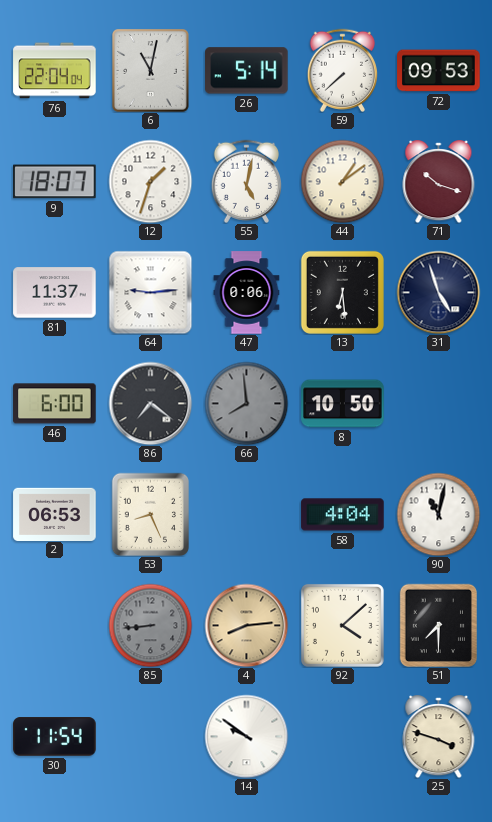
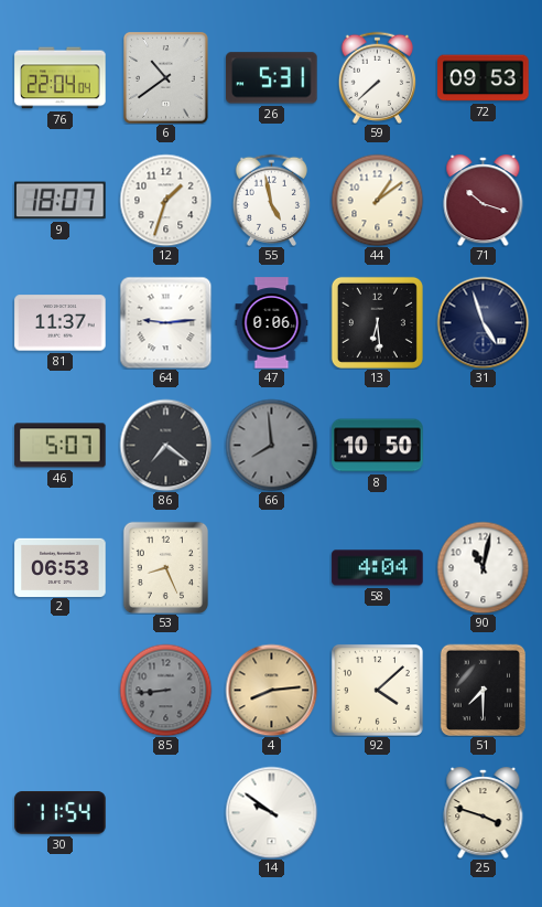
6: 11:02 -> 10:39
26: 5:14 -> 5:31
55: 5:02 -> 4:58
46: 6:00 -> 5:07
